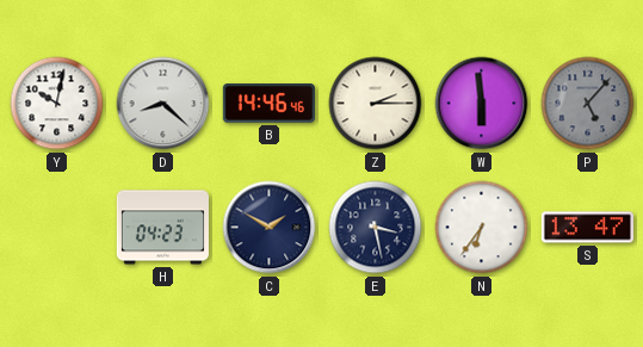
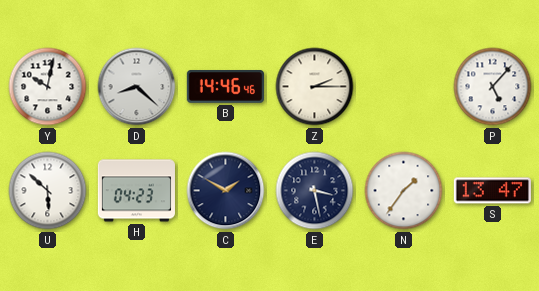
W: 5:59 -> none
P dial: grey -> white
U: none -> 5:52
N: 6:36 -> 1:36
